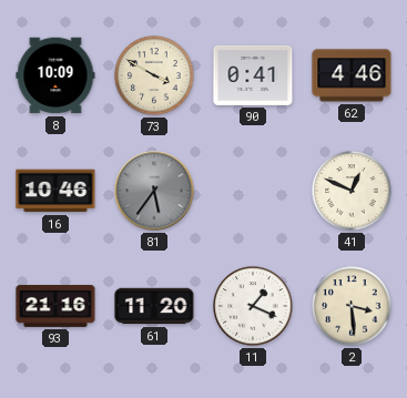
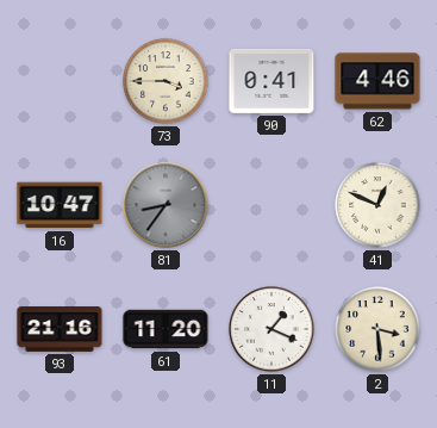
8: 10:09 -> none
73: 3:50 -> 3:45
16: 10:46 -> 10:47
81: 5:36 -> 8:36
